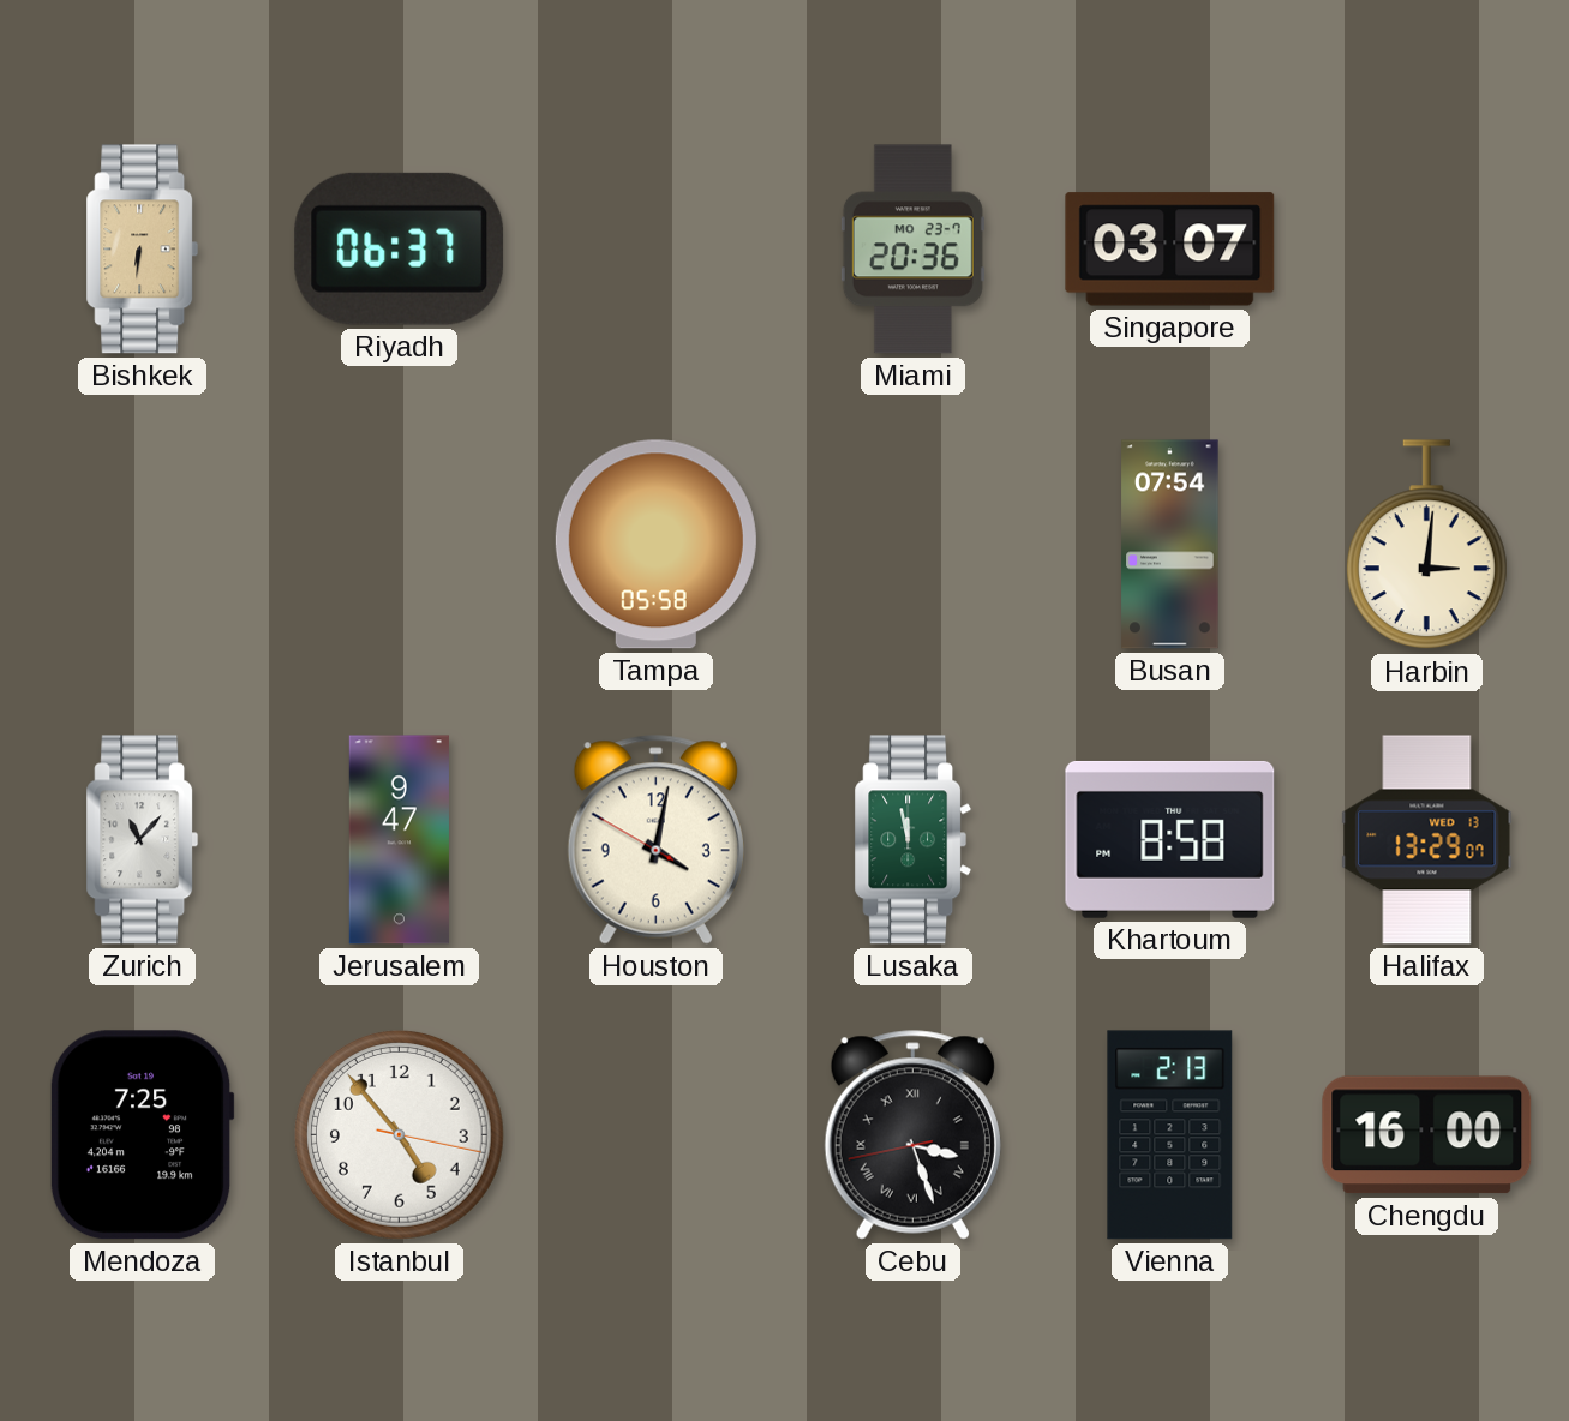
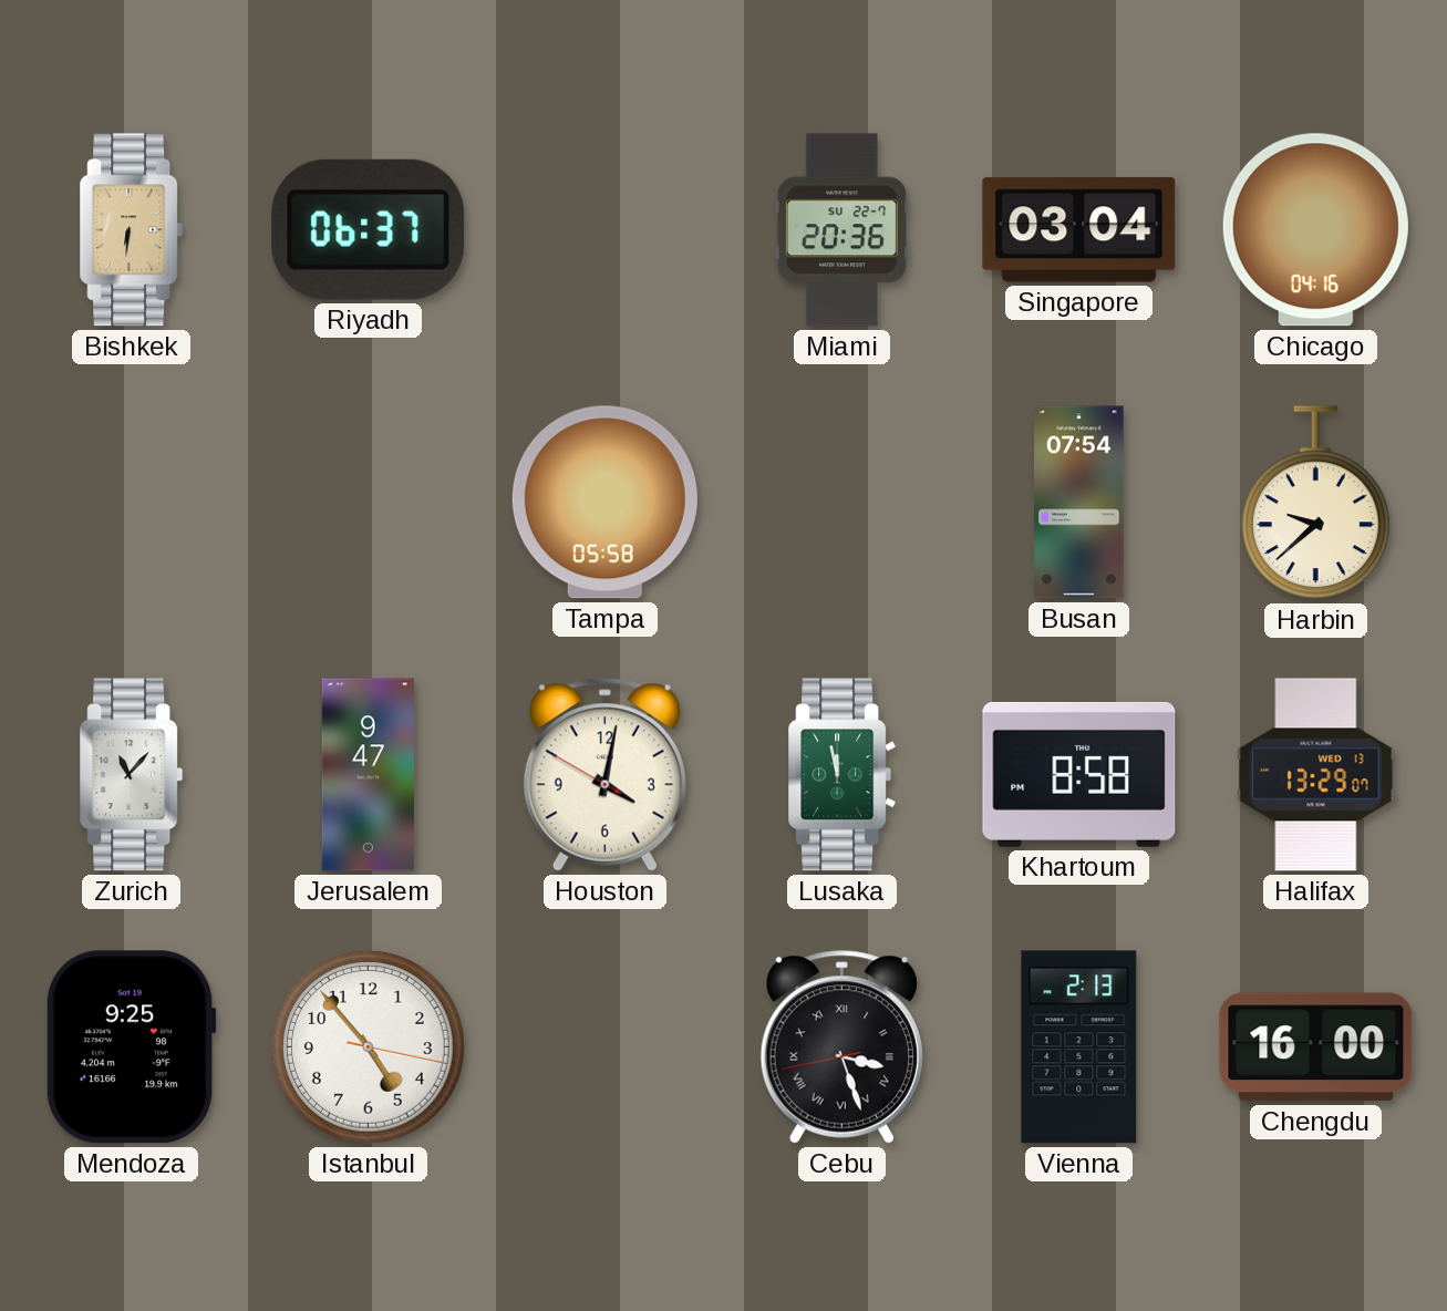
Miami date: MO 23-7 -> SU 22-7
Singapore: 03:07 -> 03:04
Chicago: none -> 04:16
Harbin: 3:01 -> 9:38
Mendoza: 7:25 -> 9:25
